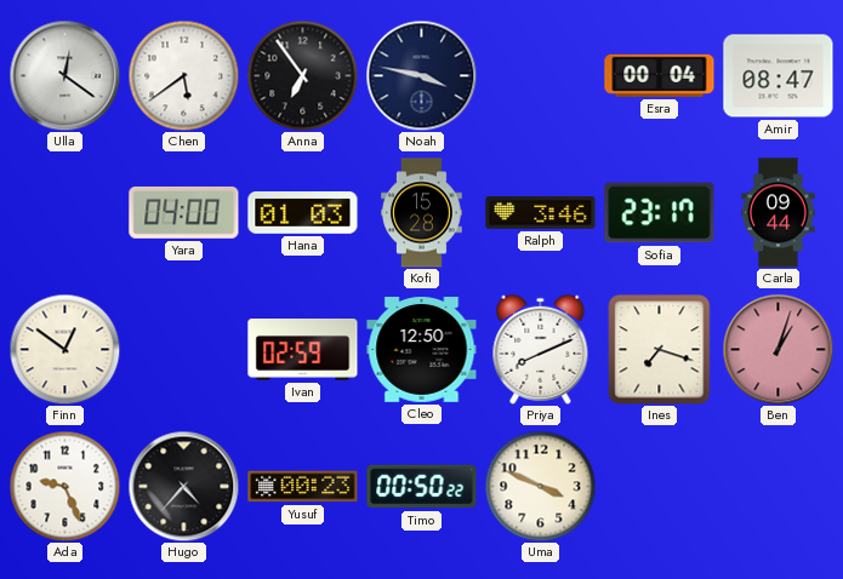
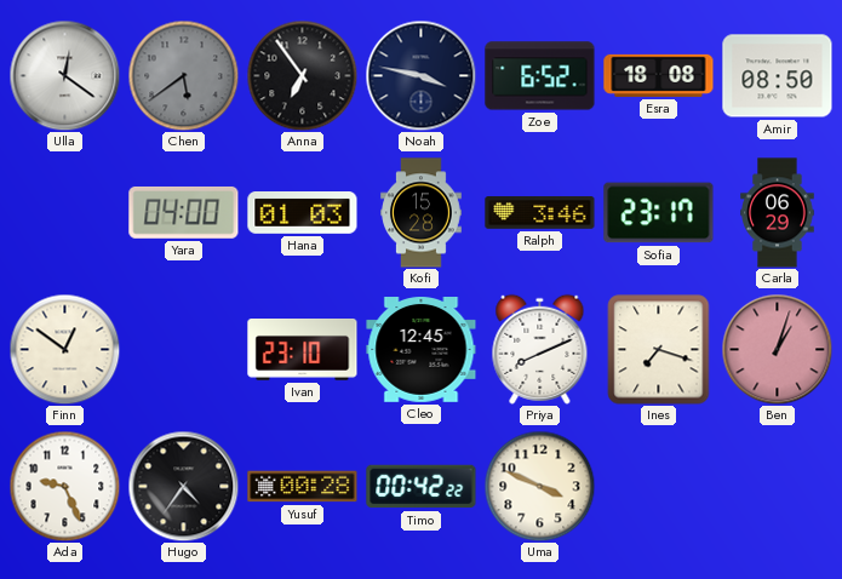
Chen dial: white -> grey
Zoe: none -> 6:52
Esra: 00:04 -> 18:08
Amir: 08:47 -> 08:50
Carla: 09:44 -> 06:29
Ivan: 02:59 -> 23:10
Cleo: 12:50 -> 12:45
Hugo: 4:37 -> 4:36
Yusuf: 00:23 -> 00:28
Timo: 00:50 -> 00:42
